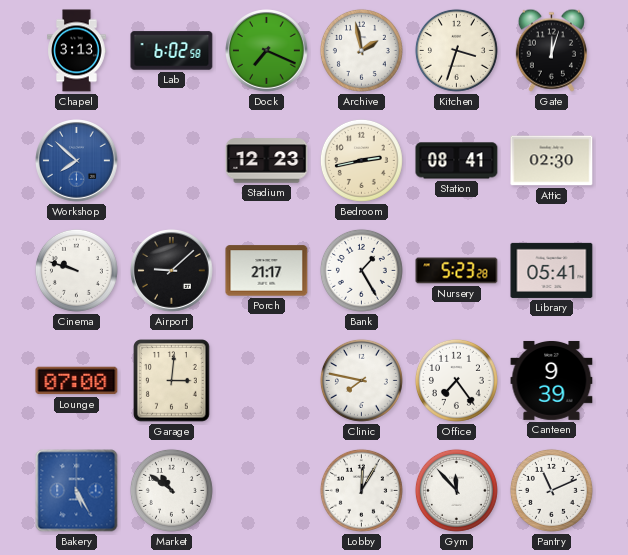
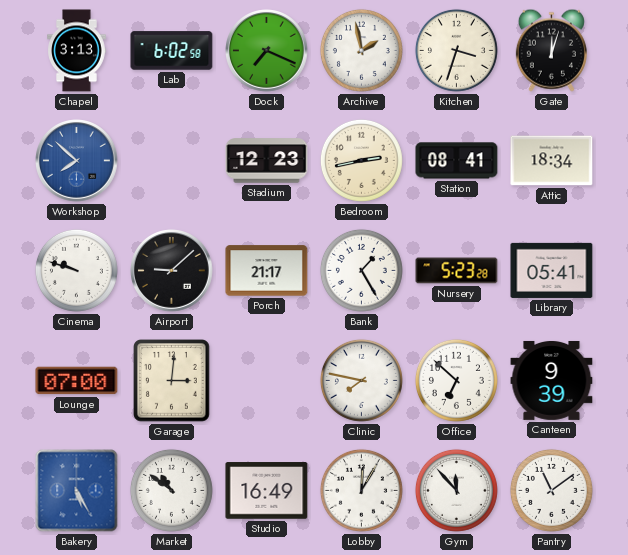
Attic: 02:30 -> 18:34
Office: 7:24 -> 6:52
Studio: none -> 16:49
Pantry: 11:11 -> 11:09
